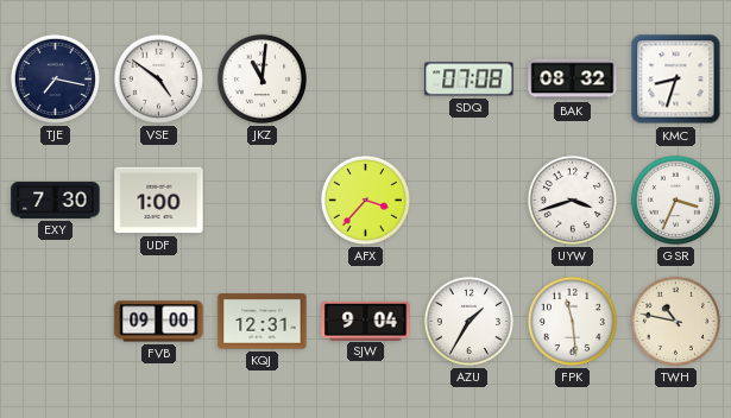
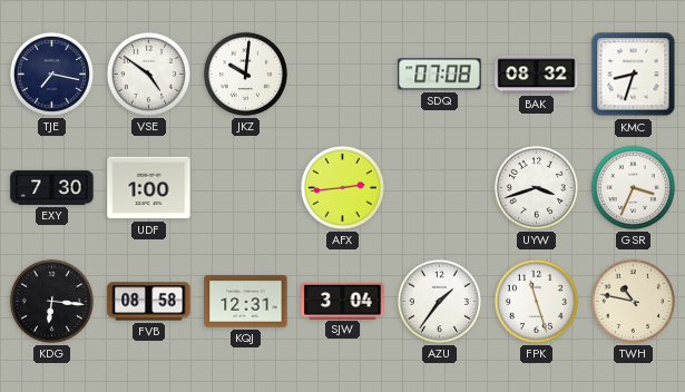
JKZ: 11:01 -> 10:01
AFX: 3:37 -> 2:44
KDG: none -> 6:16
FVB: 09:00 -> 08:58
SJW: 9:04 -> 3:04
AZU: 1:35 -> 1:36
FPK: 11:29 -> 11:27
